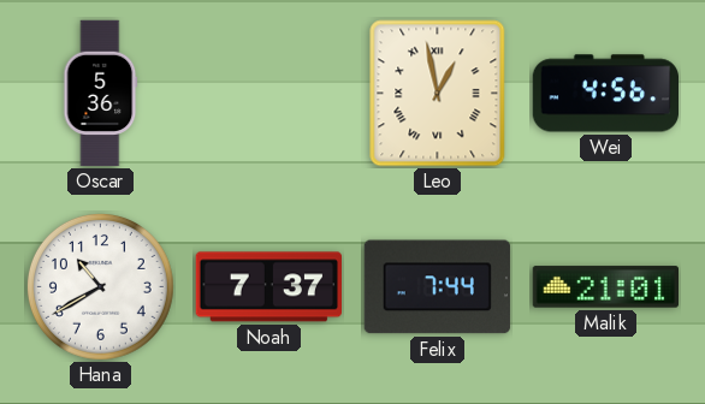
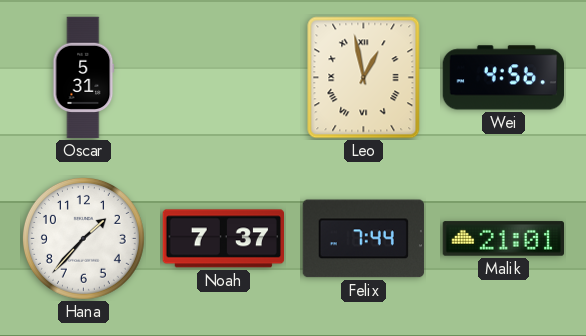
Oscar: 5:36 -> 5:31
Hana: 10:40 -> 1:37
